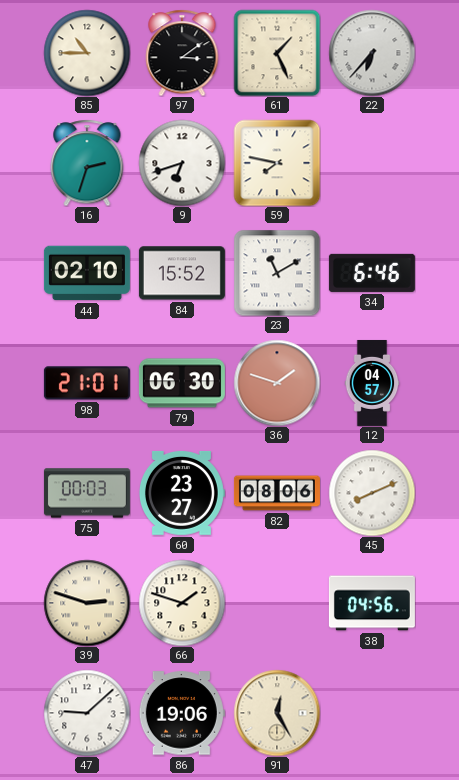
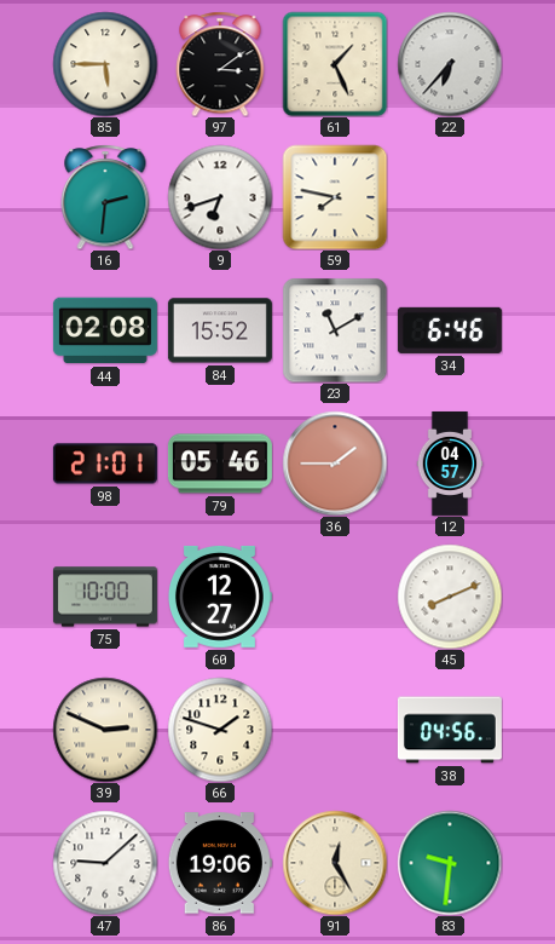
85: 10:45 -> 5:45
16: 2:33 -> 2:31
44: 02:10 -> 02:08
79: 06:30 -> 05:46
36: 1:48 -> 1:45
75: 00:03 -> 10:00
60: 23:27 -> 12:27
82: 08:06 -> none
39: 2:48 -> 2:49
83: none -> 9:31
